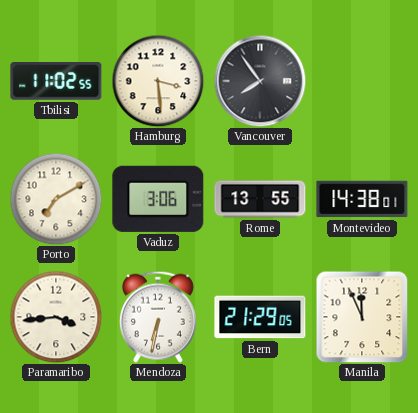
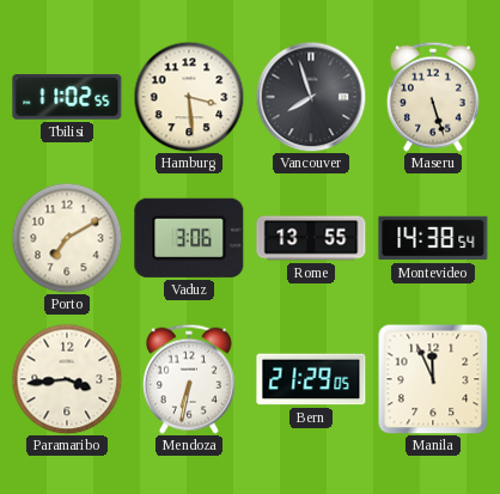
Vancouver: 7:54 -> 7:57
Maseru: none -> 5:27
Montevideo: 14:38:01 -> 14:38:54
